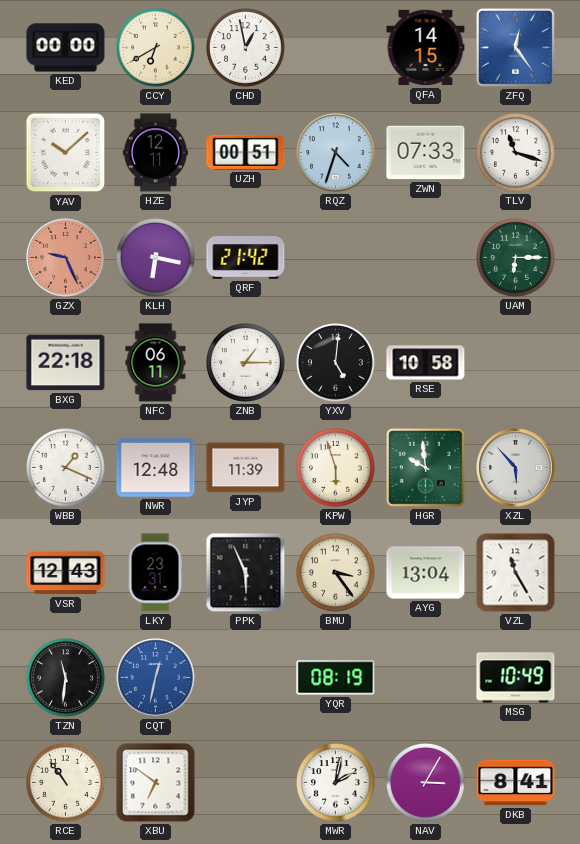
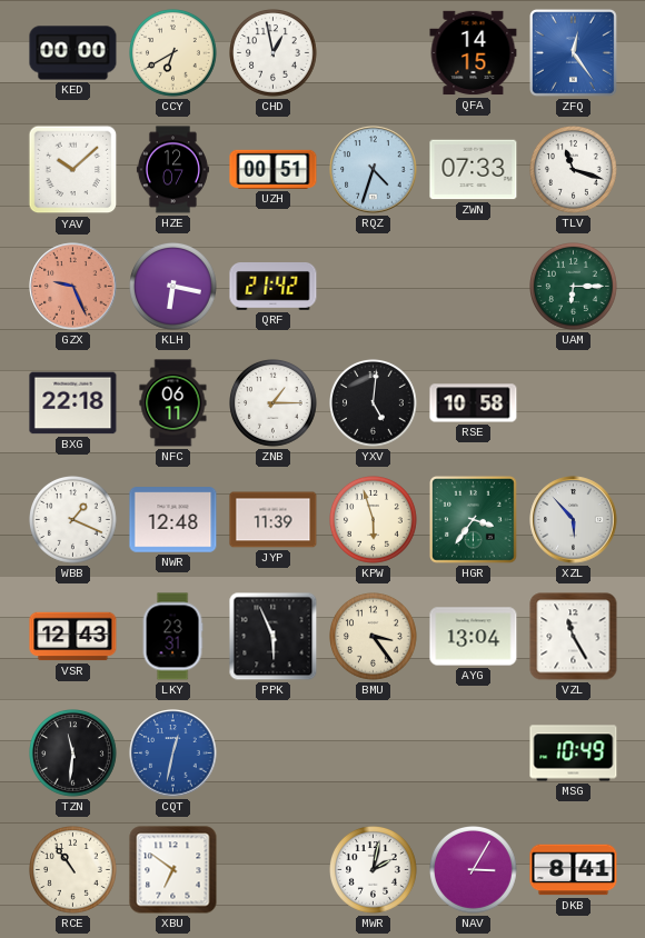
HZE: 12:11 -> 12:07
HGR: 9:59 -> 3:36
YQR: 08:19 -> none
